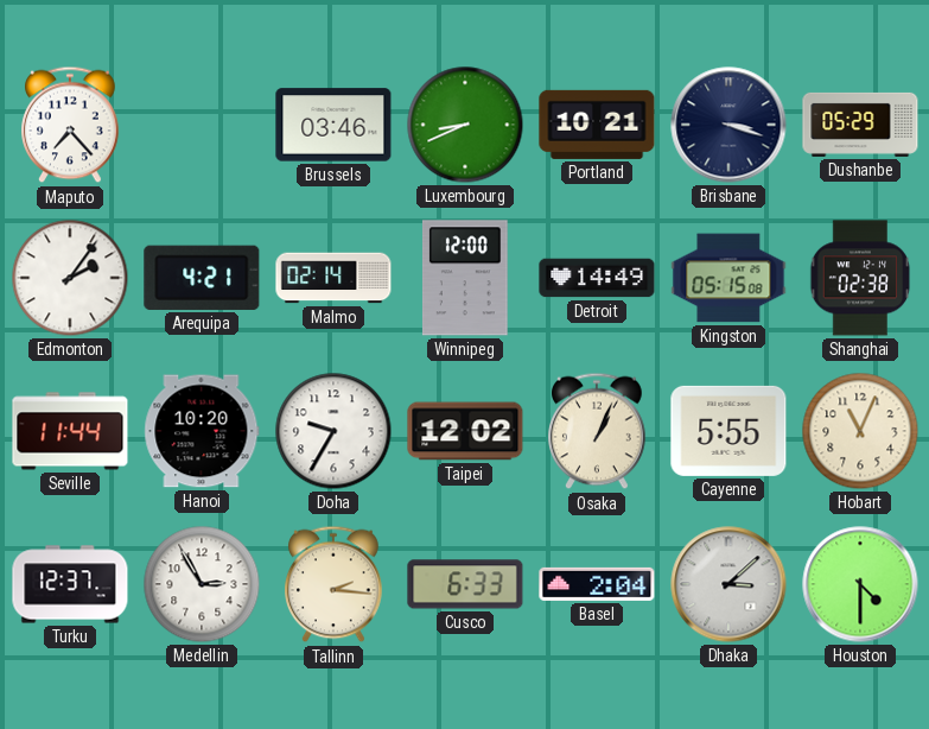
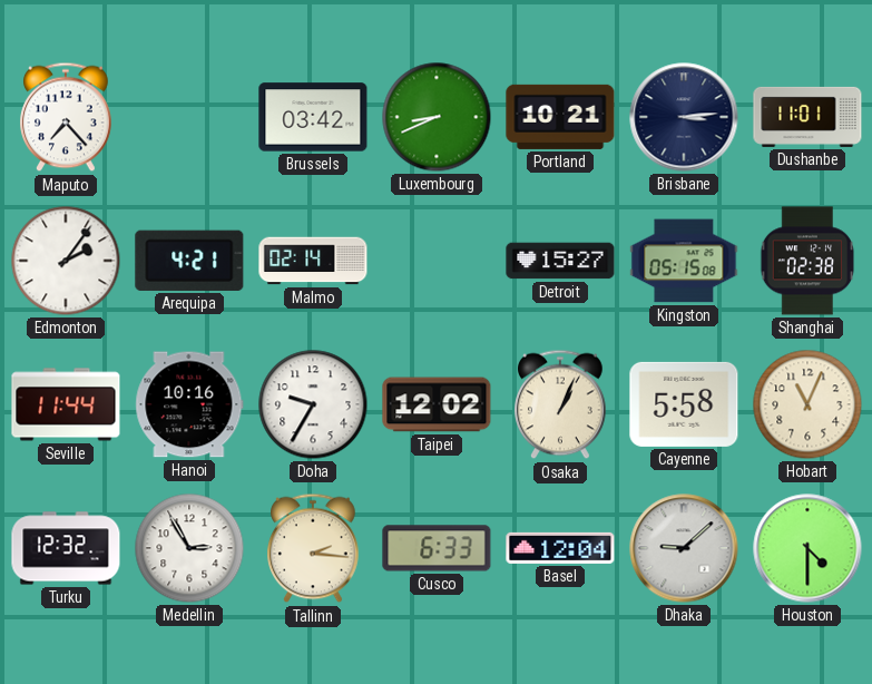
Brussels: 03:46 -> 03:42
Brisbane: 3:18 -> 3:14
Dushanbe: 05:29 -> 11:01
Winnipeg: 12:00 -> none
Detroit: 14:49 -> 15:27
Hanoi: 10:20 -> 10:16
Cayenne: 5:55 -> 5:58
Turku: 12:37 -> 12:32
Basel: 2:04 -> 12:04
Dhaka: 3:08 -> 9:08
